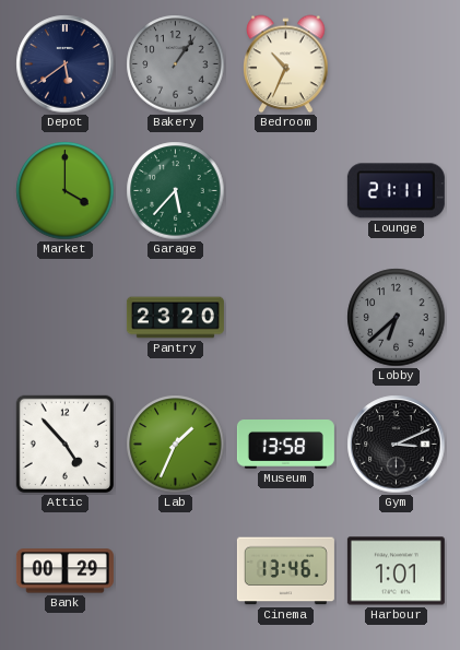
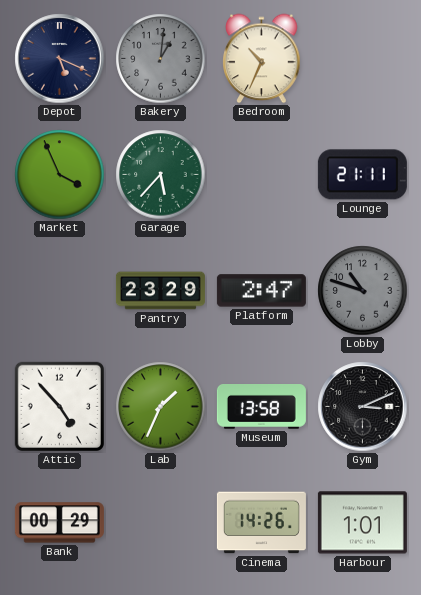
Depot: 5:39 -> 5:19
Bakery: 1:06 -> 1:01
Market: 4:00 -> 3:56
Pantry: 23:20 -> 23:29
Platform: none -> 2:47
Lobby: 6:38 -> 10:48
Cinema: 13:46 -> 14:26
